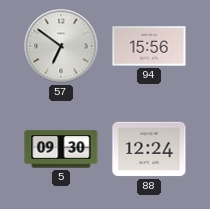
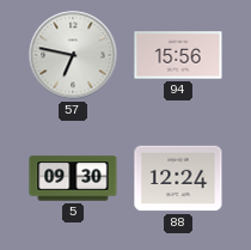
57: 6:51 -> 6:47
